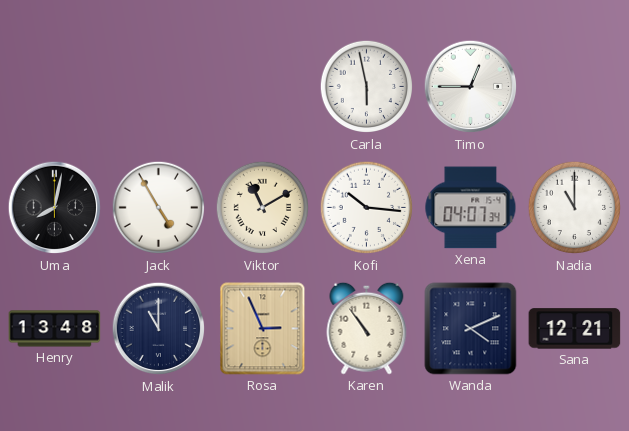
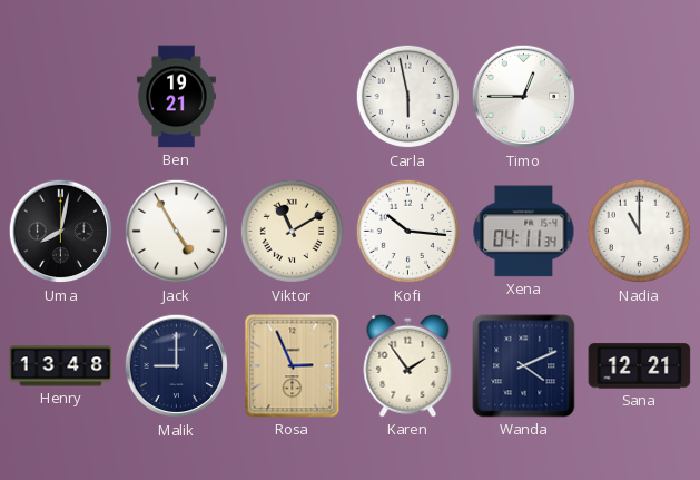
Ben: none -> 19:21
Xena: 04:07 -> 04:11
Malik: 11:00 -> 9:00
Karen: 10:54 -> 1:54
